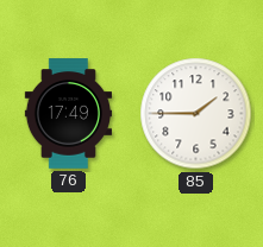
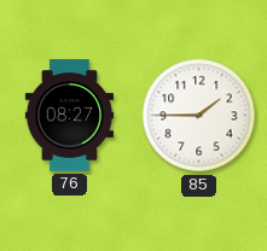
76: 17:49 -> 08:27
